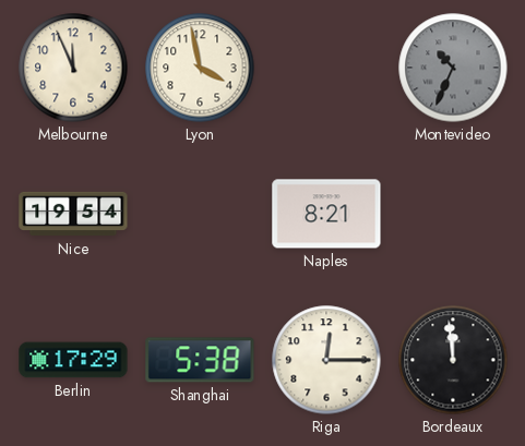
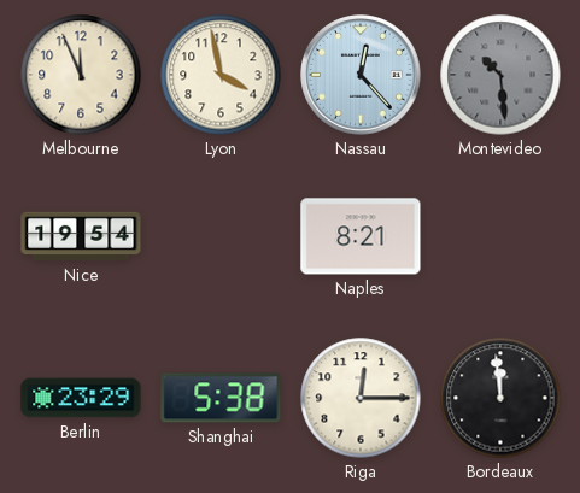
Nassau: none -> 12:23
Montevideo: 10:34 -> 10:29
Berlin: 17:29 -> 23:29
